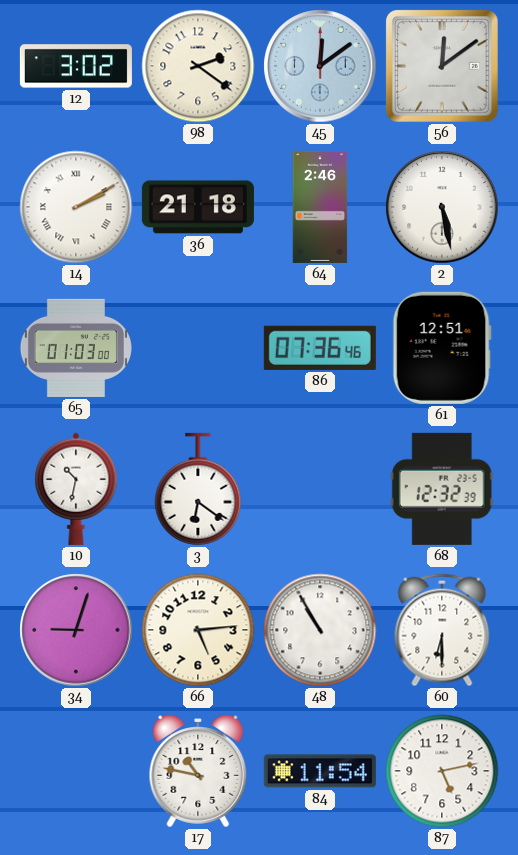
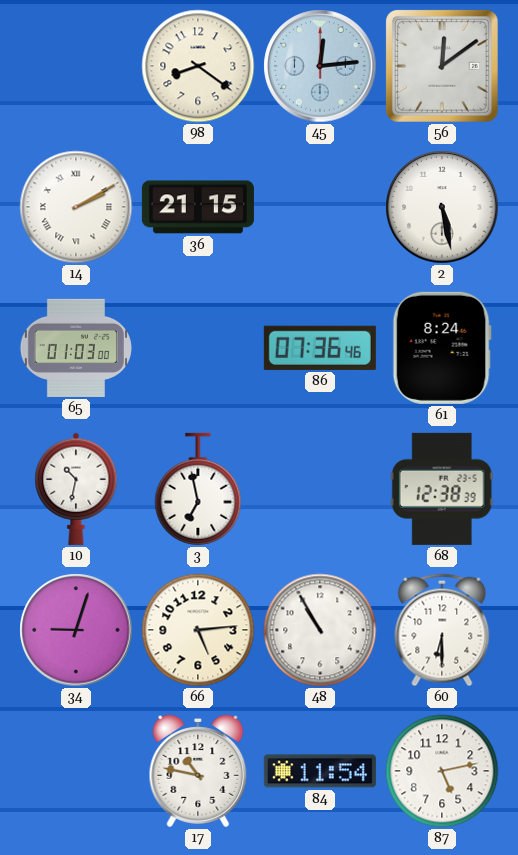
12: 3:02 -> none
98: 2:21 -> 8:21
45: 12:09 -> 12:14
36: 21:18 -> 21:15
64: 2:46 -> none
61: 12:51 -> 8:24
3: 6:21 -> 6:58
68: 12:32 -> 12:38
